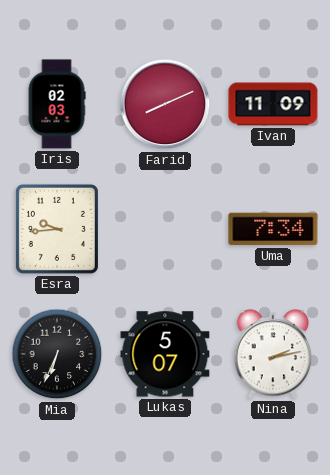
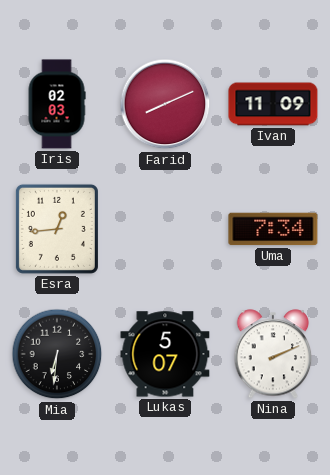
Esra: 9:44 -> 12:44
Mia: 6:34 -> 6:31
Nina: 2:13 -> 2:11
